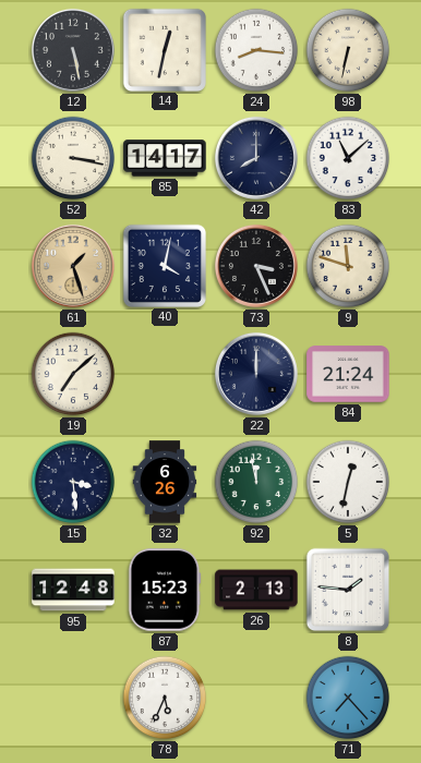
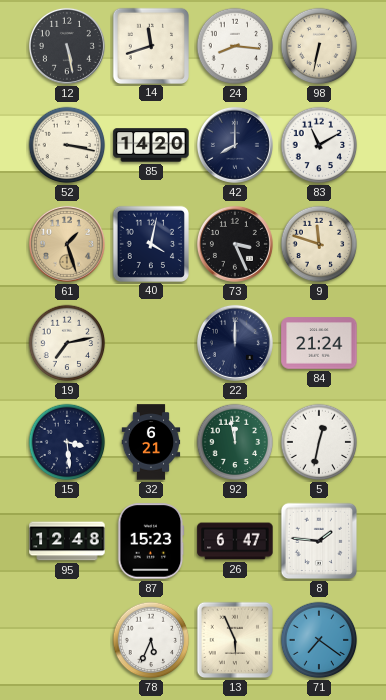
14: 12:32 -> 11:42
85: 14:17 -> 14:20
83: 11:08 -> 11:10
19: 7:08 -> 7:13
32: 6:26 -> 6:21
26: 2:13 -> 6:47
13: none -> 5:56
71: 7:23 -> 7:21
